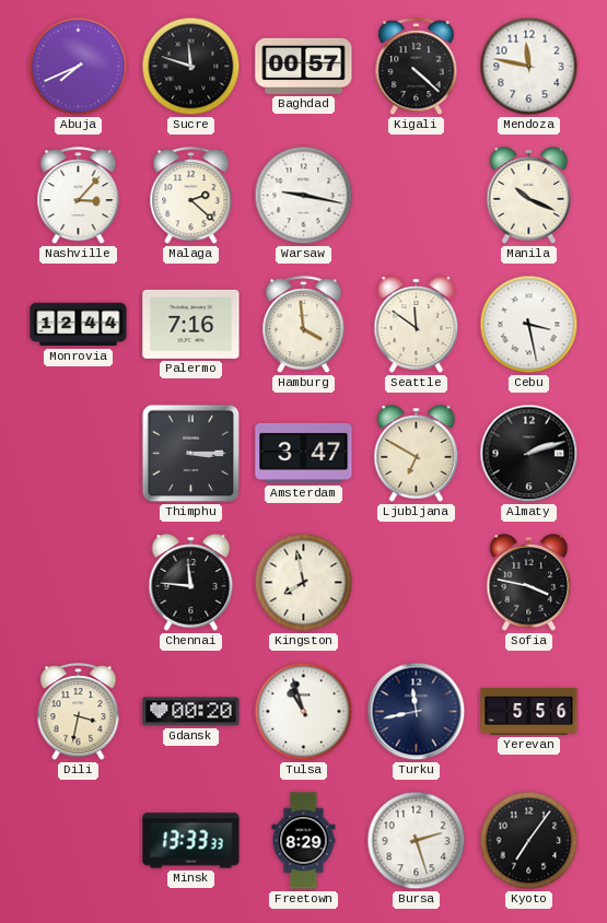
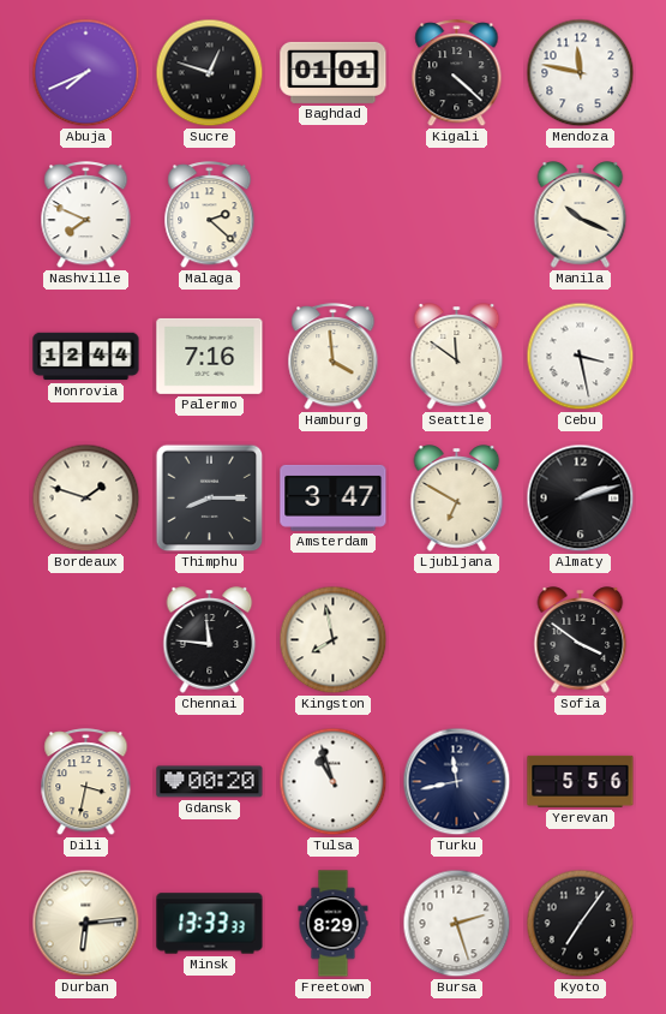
Sucre: 11:48 -> 12:48
Baghdad: 00:57 -> 01:01
Nashville: 3:07 -> 7:49
Warsaw: 9:17 -> none
Bordeaux: none -> 1:48
Thimphu: 3:15 -> 8:15
Sofia: 3:47 -> 3:51
Durban: none -> 6:14
